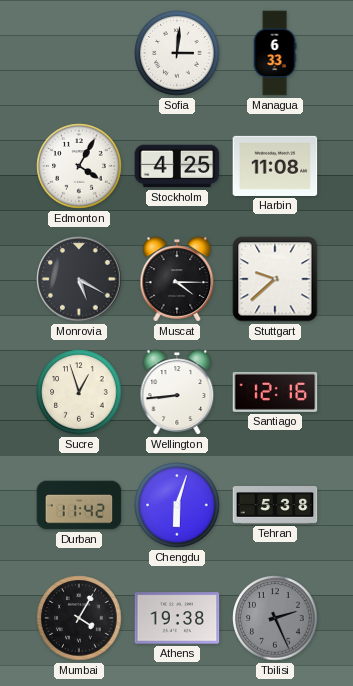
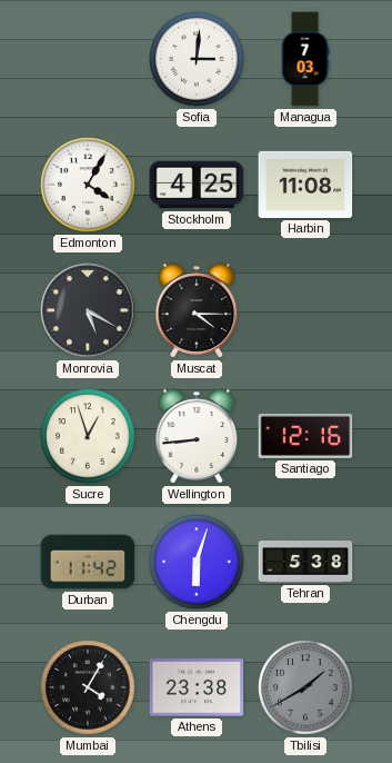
Managua: 6:33 -> 7:03
Stuttgart: 9:38 -> none
Athens: 19:38 -> 23:38
Tbilisi: 2:26 -> 1:40
